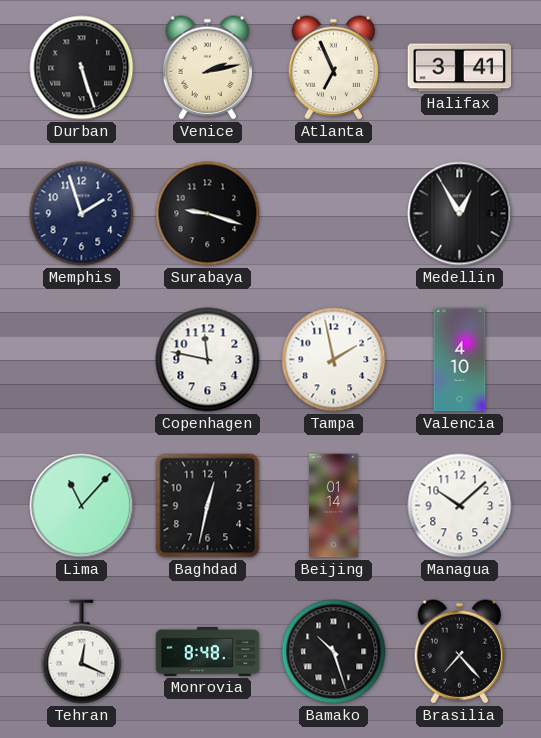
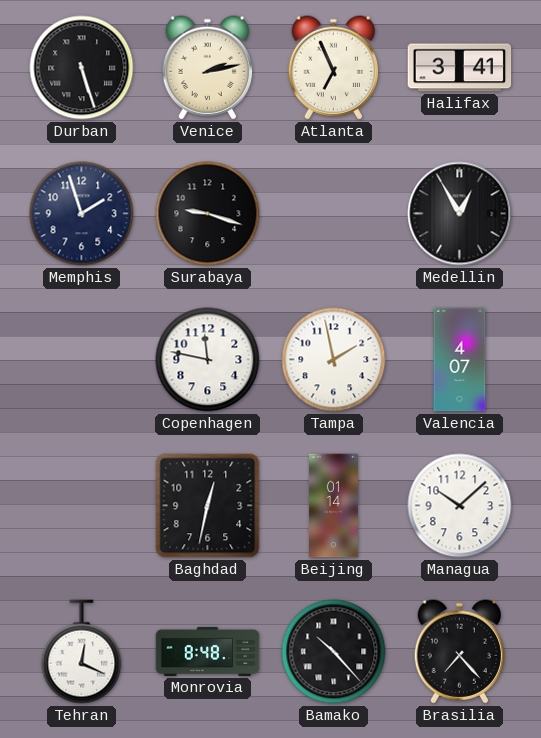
Valencia: 4:10 -> 4:07
Lima: 11:07 -> none
Bamako: 10:27 -> 10:23
